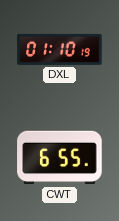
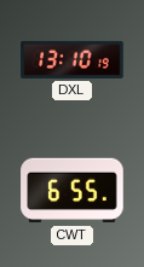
DXL: 01:10 -> 13:10
